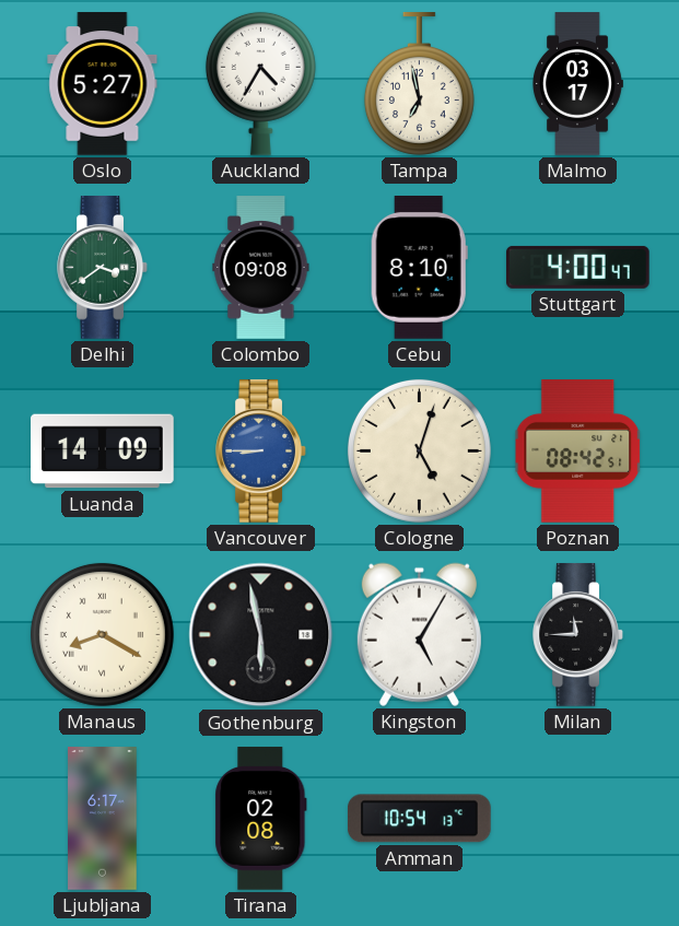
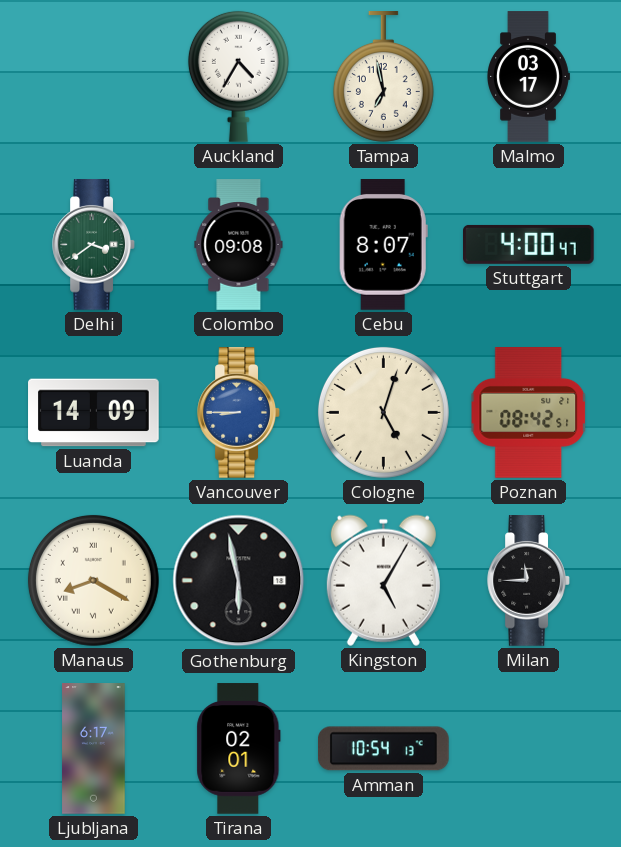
Oslo: 5:27 -> none
Cebu: 8:10 -> 8:07
Tirana: 02:08 -> 02:01
